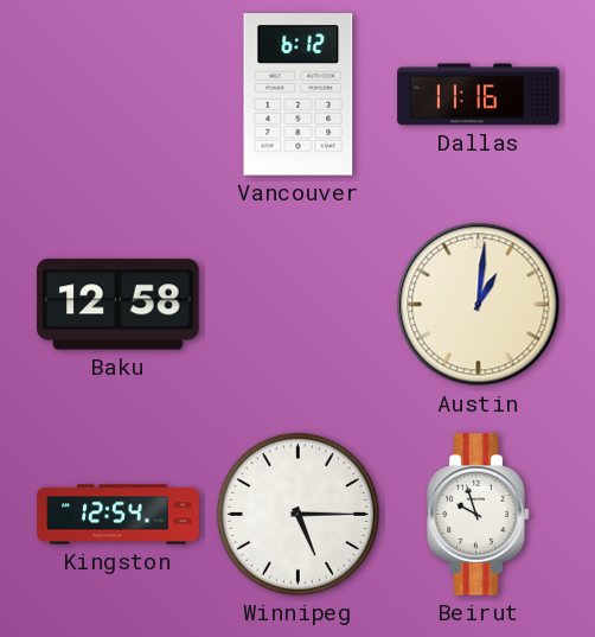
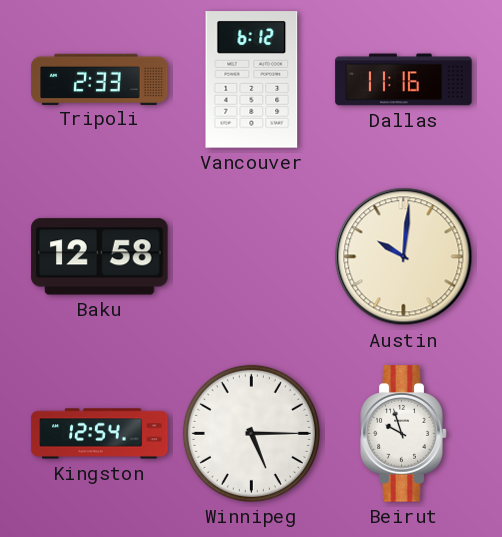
Tripoli: none -> 2:33
Austin: 1:01 -> 10:01
